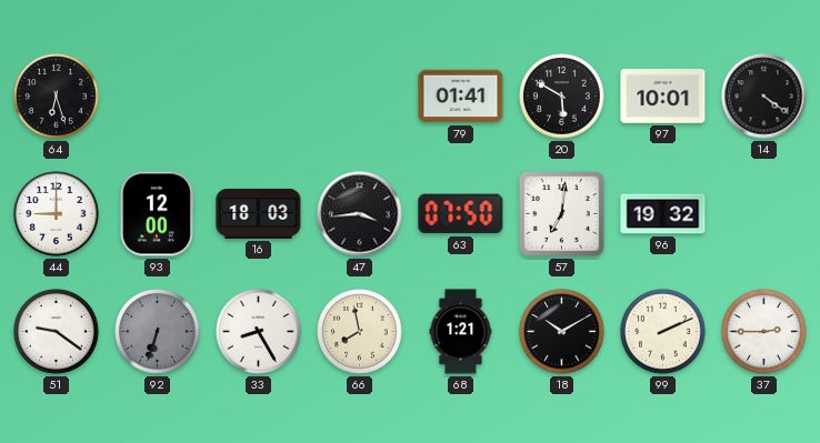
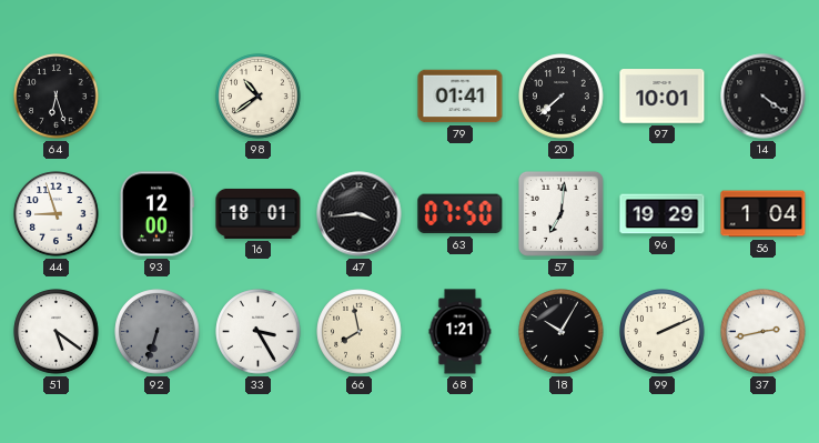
98: none -> 10:39
20: 5:50 -> 7:38
44: 9:00 -> 8:57
16: 18:03 -> 18:01
96: 19:32 -> 19:29
56: none -> 1:04
51: 9:21 -> 5:21
33: 8:25 -> 3:25
18: 10:10 -> 10:05
37: 2:45 -> 2:43
